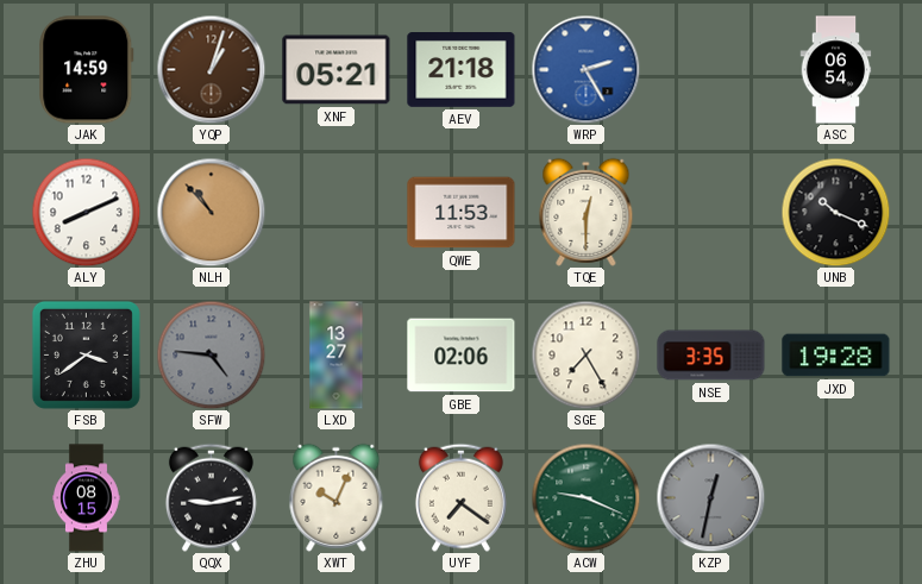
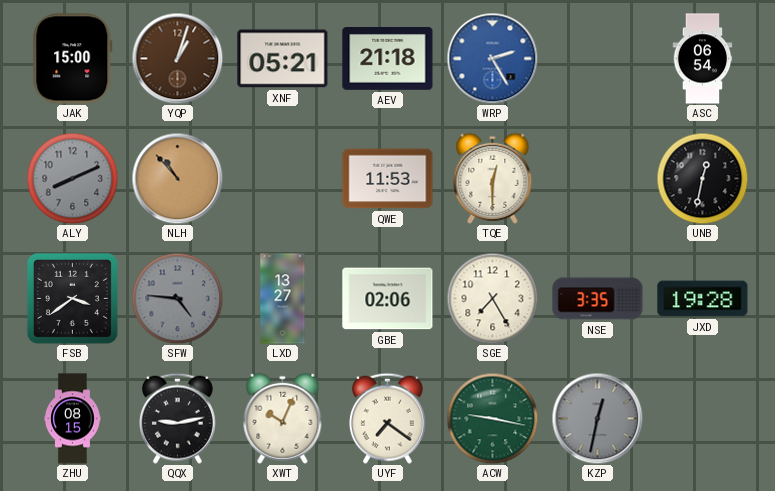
JAK: 14:59 -> 15:00
ALY dial: white -> grey
UNB: 10:19 -> 12:32
ACW: 9:19 -> 9:17
